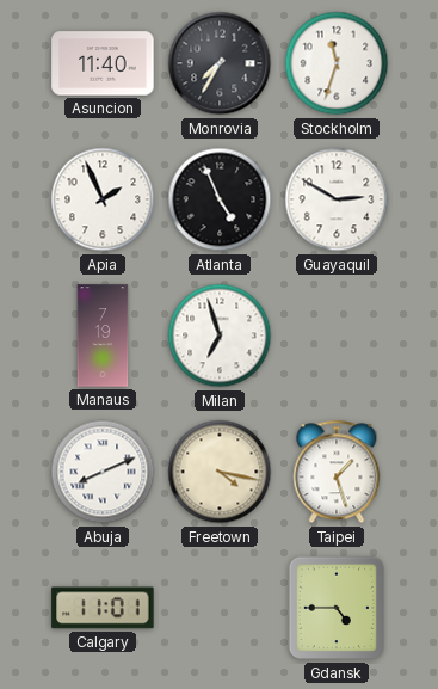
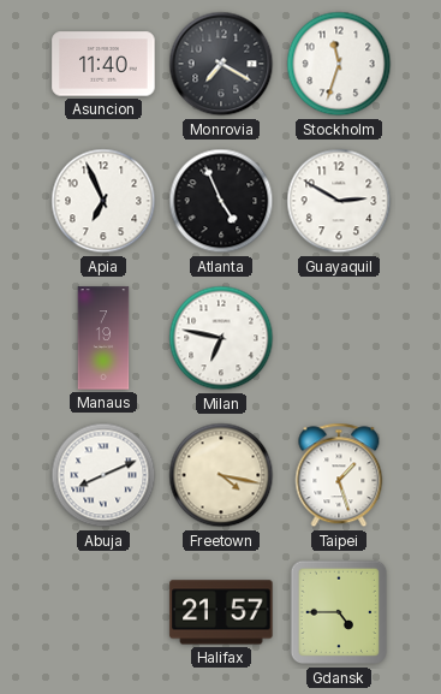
Monrovia: 7:35 -> 7:20
Apia: 1:56 -> 6:56
Milan: 6:57 -> 6:47
Calgary: 11:01 -> none
Halifax: none -> 21:57
